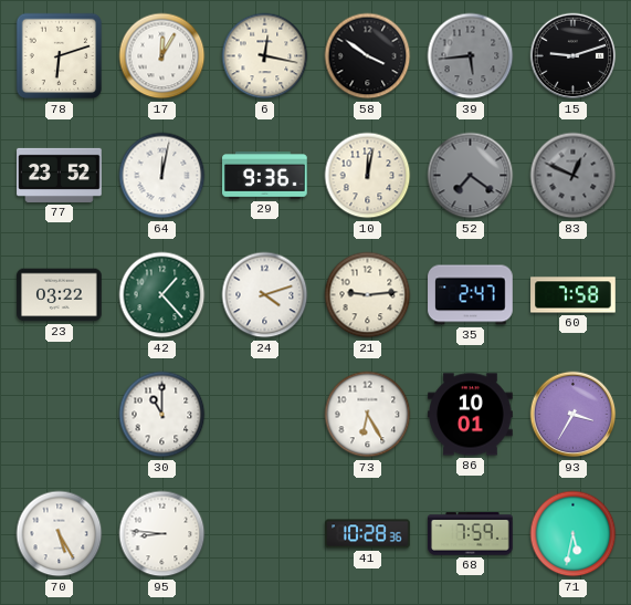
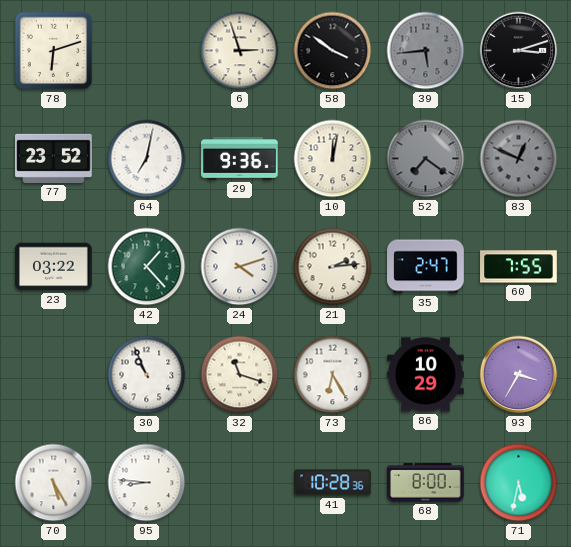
17: 12:05 -> none
6: 12:17 -> 2:57
15: 9:12 -> 3:12
64: 12:02 -> 7:02
21: 9:14 -> 2:14
60: 7:58 -> 7:55
30: 11:00 -> 10:56
32: none -> 11:18
86: 10:01 -> 10:29
68: 7:59 -> 8:00
